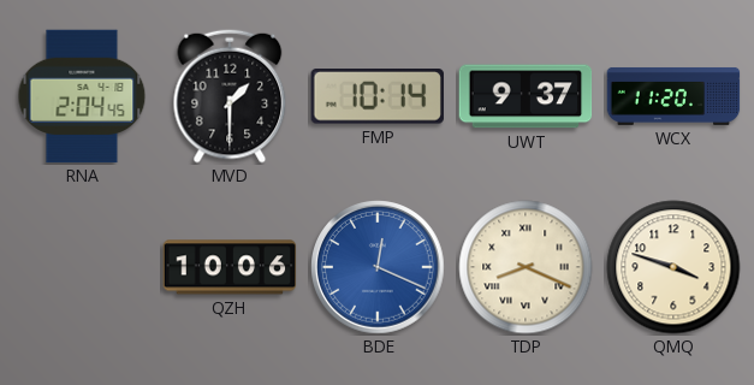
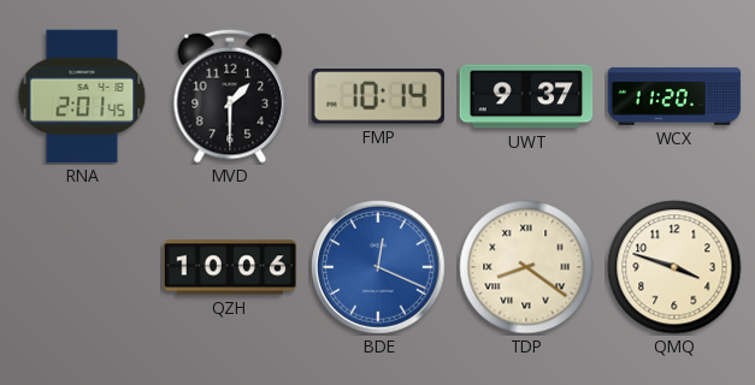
RNA: 2:04 -> 2:01
TDP: 8:19 -> 8:21
